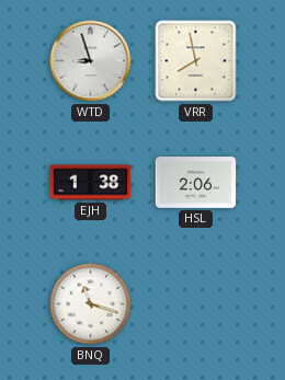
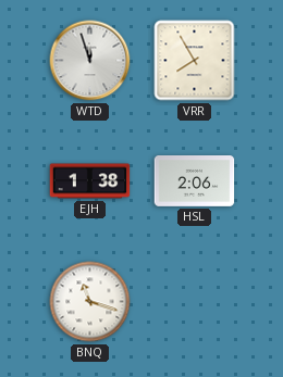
WTD: 8:57 -> 11:57
VRR: 7:58 -> 7:55
